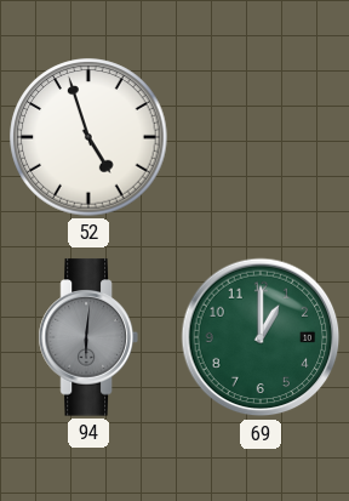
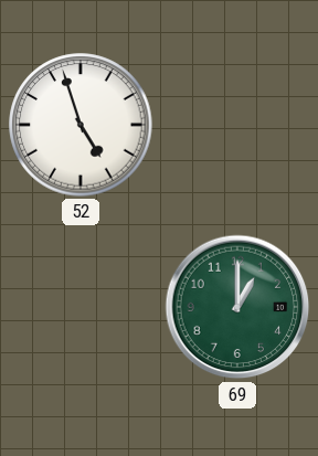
94: 6:01 -> none
